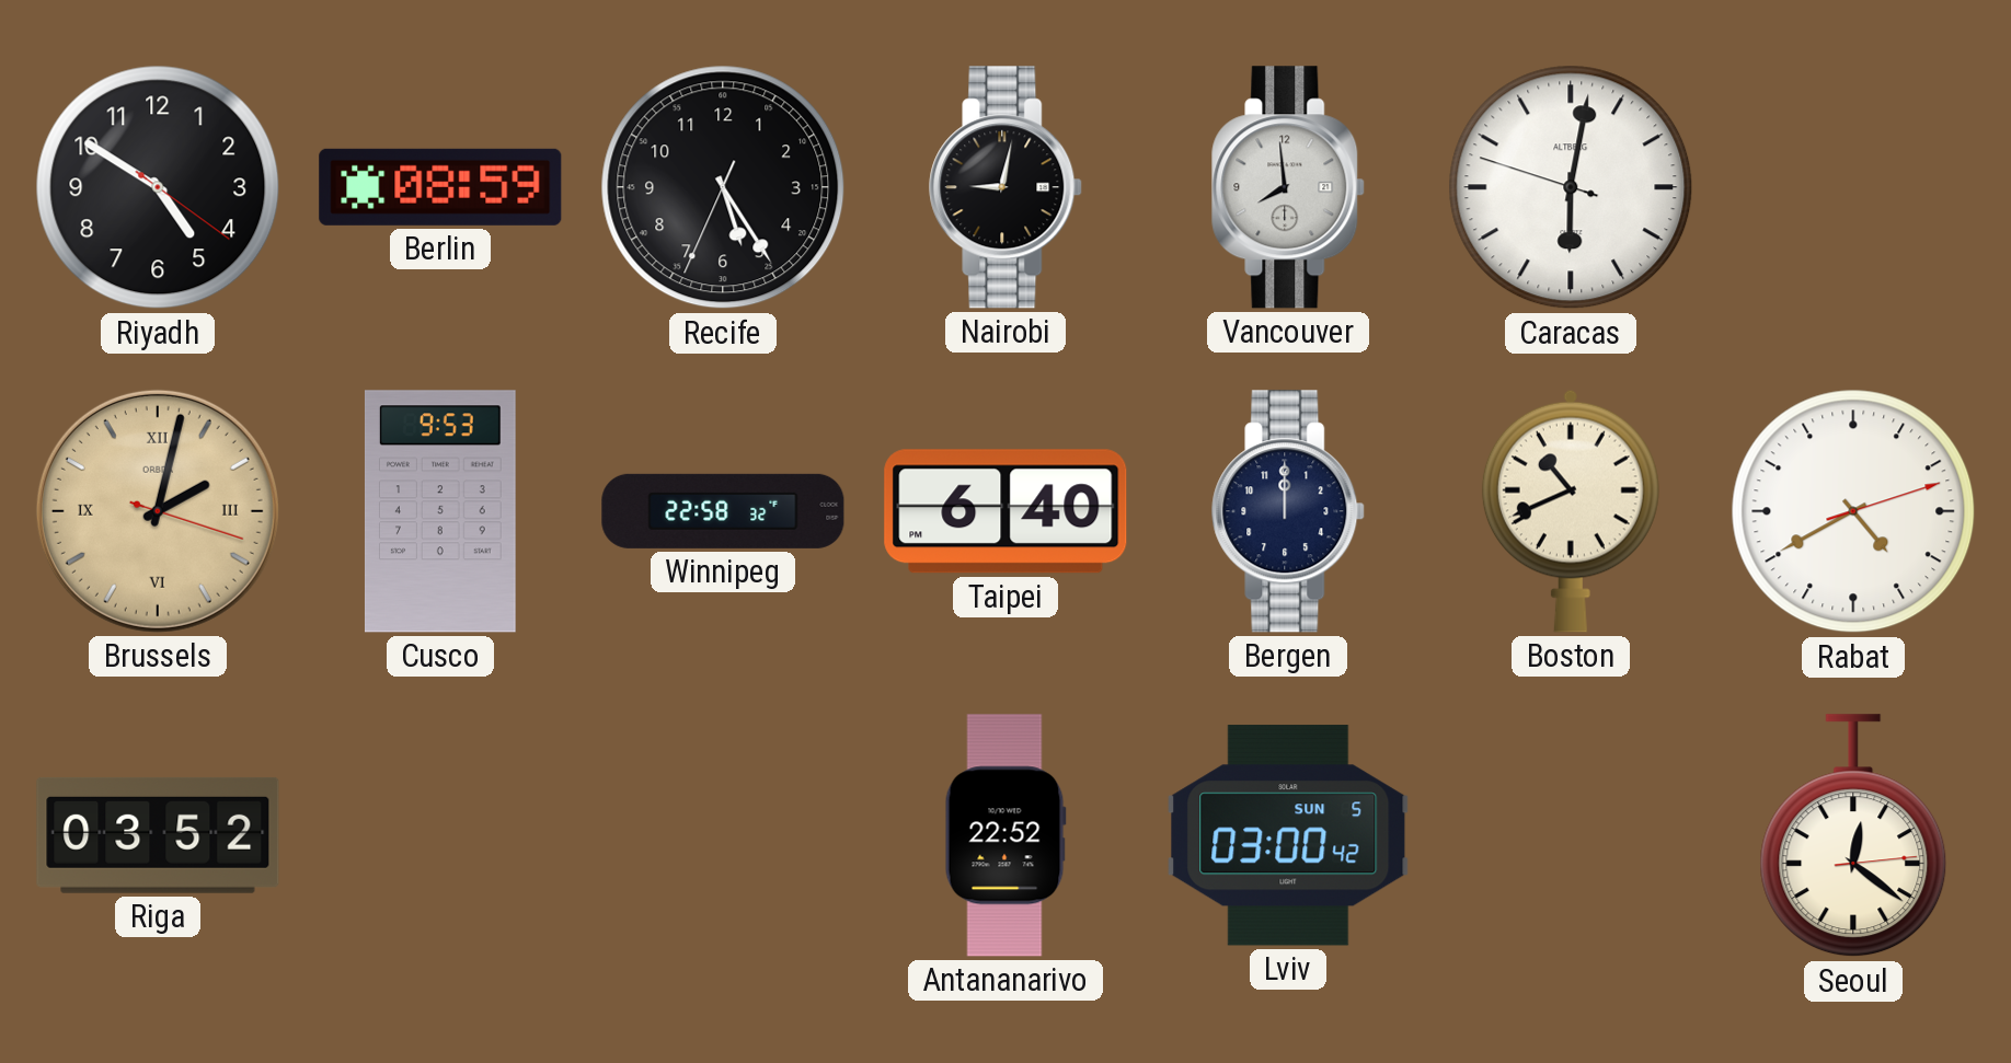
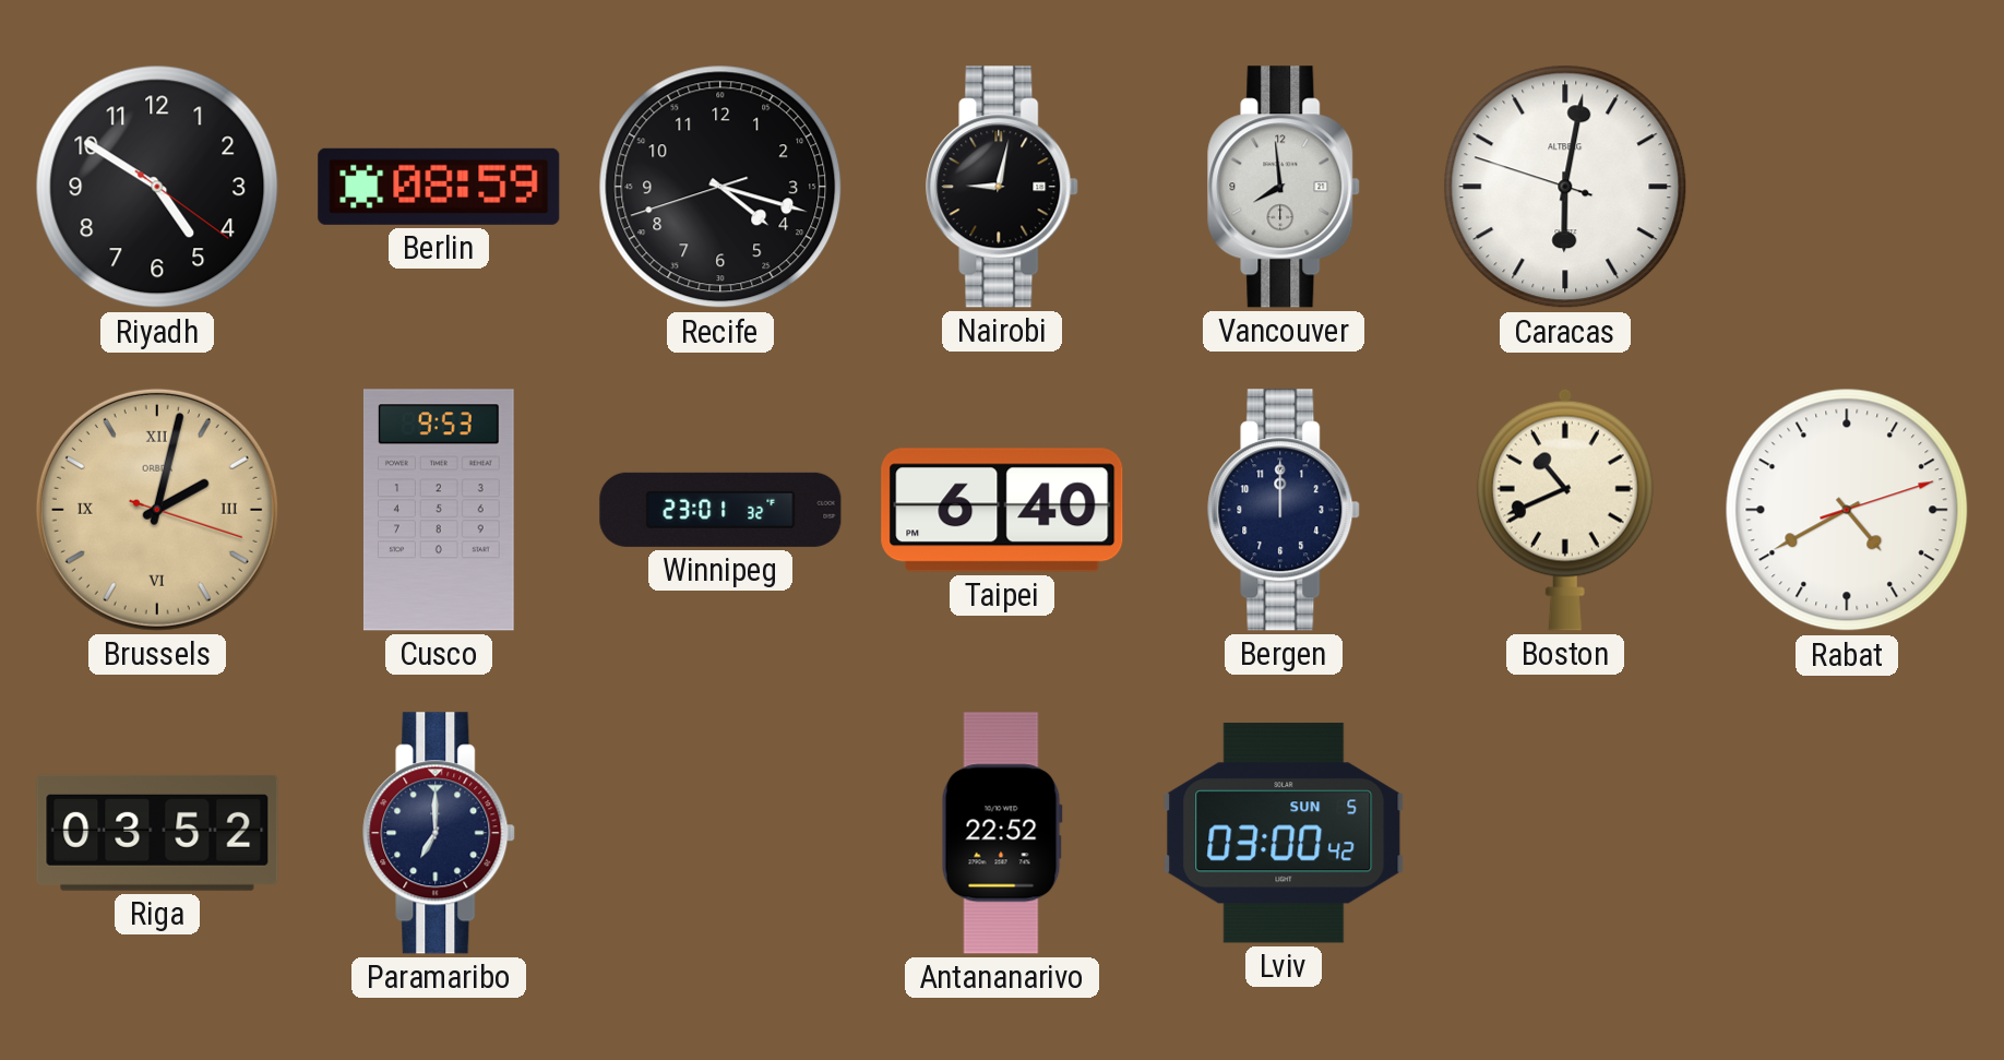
Recife: 5:24 -> 4:17
Winnipeg: 22:58 -> 23:01
Paramaribo: none -> 7:00
Seoul: 12:21 -> none
